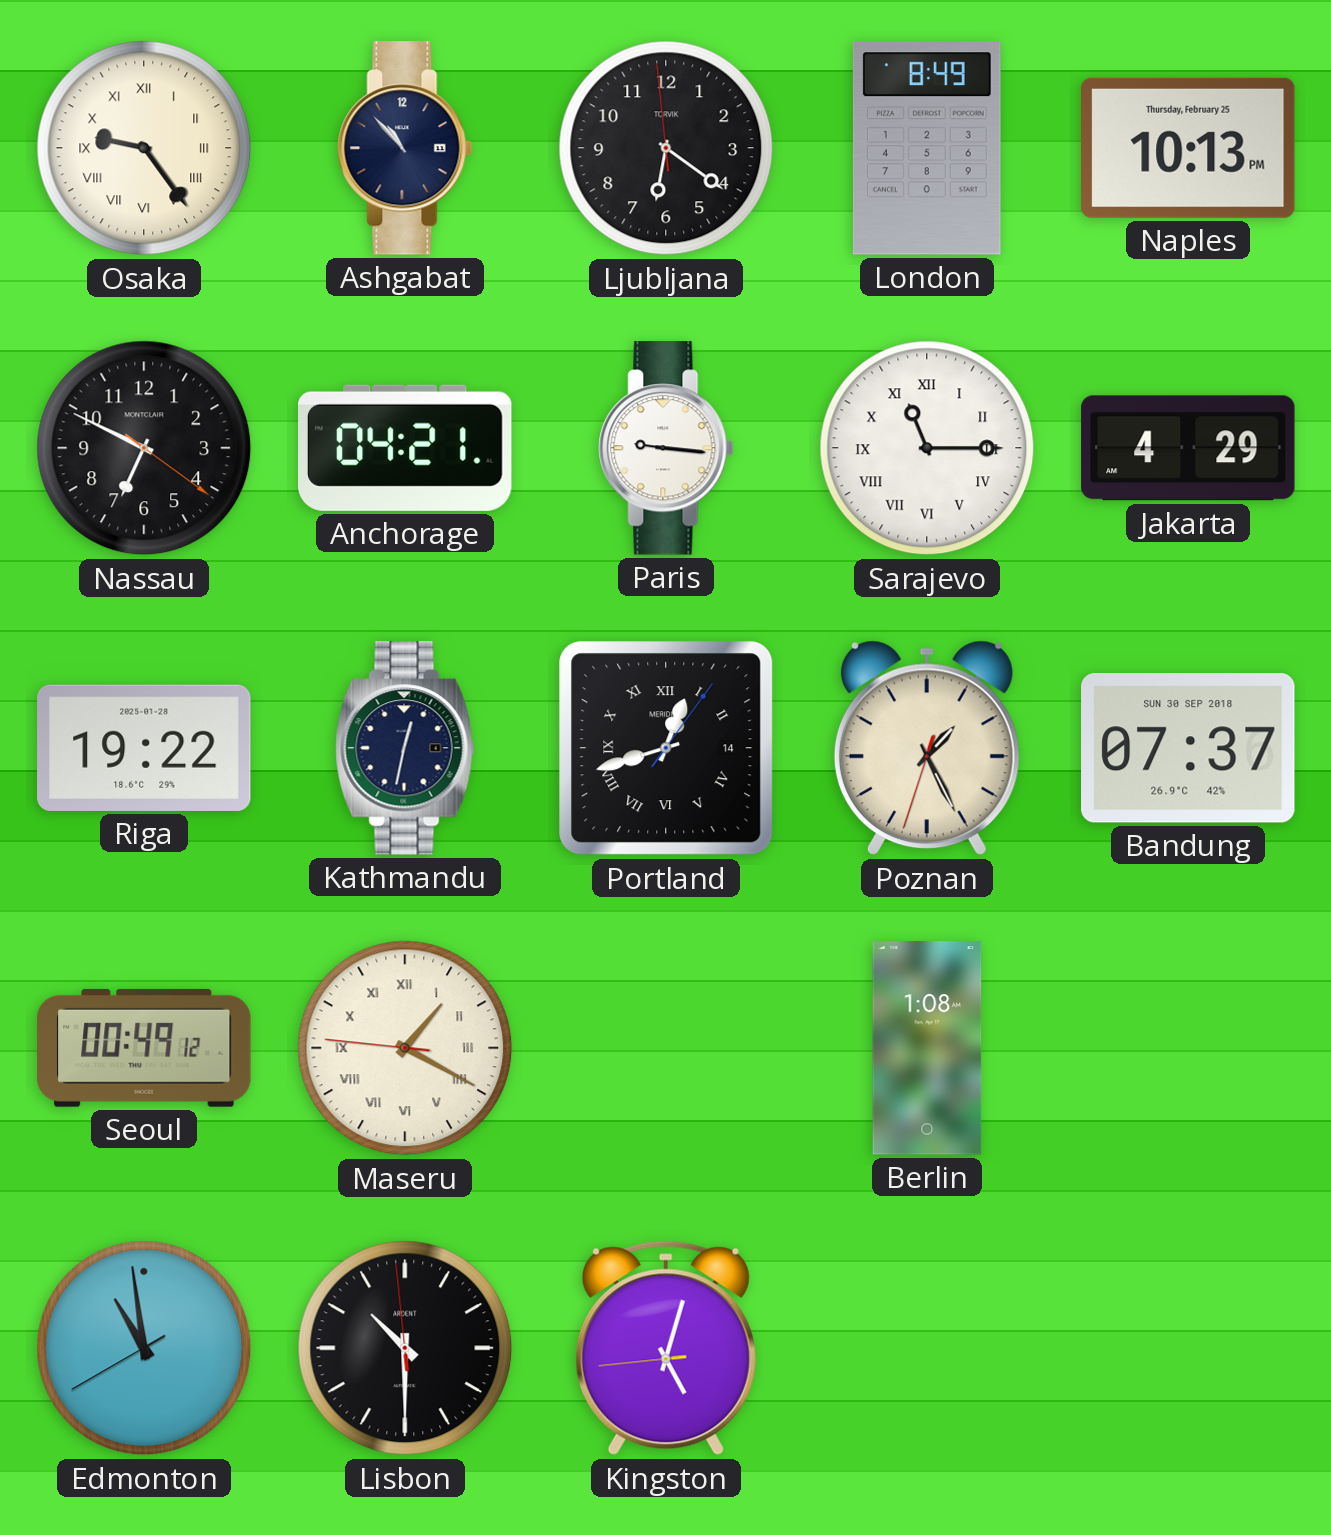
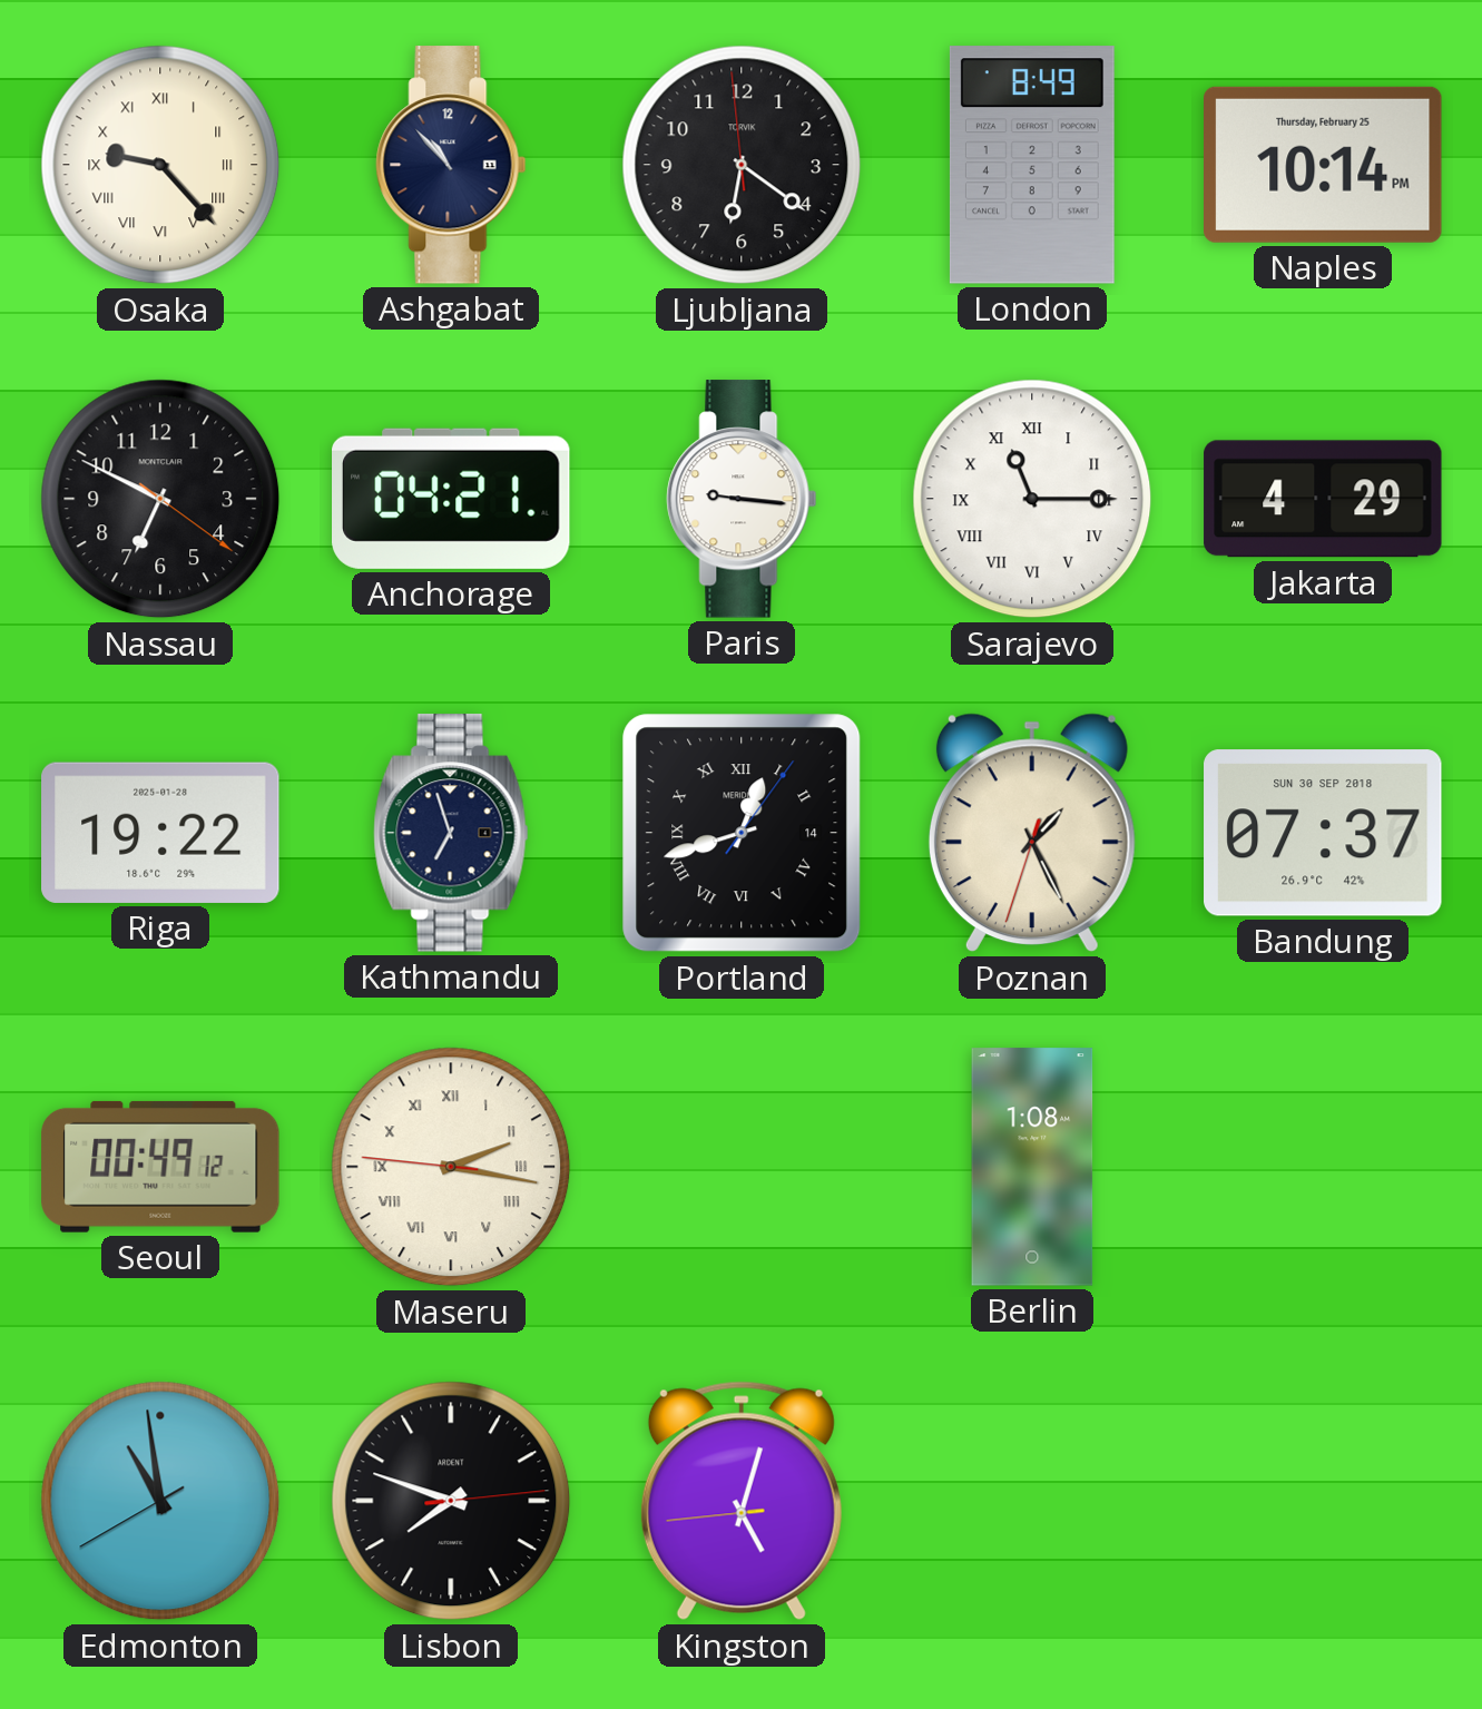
Osaka: 9:24 -> 9:23
Naples: 10:13 -> 10:14
Kathmandu: 12:32 -> 6:57
Maseru: 1:19 -> 2:16
Lisbon: 10:29 -> 7:48
